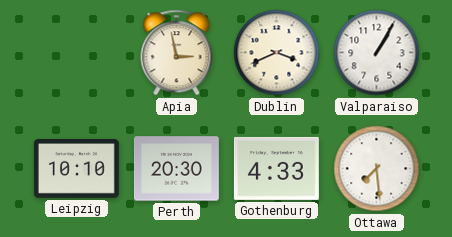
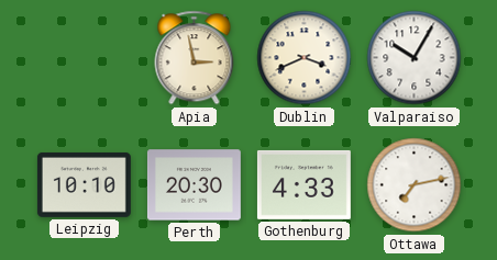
Valparaiso: 1:05 -> 10:05
Ottawa: 7:29 -> 7:13
